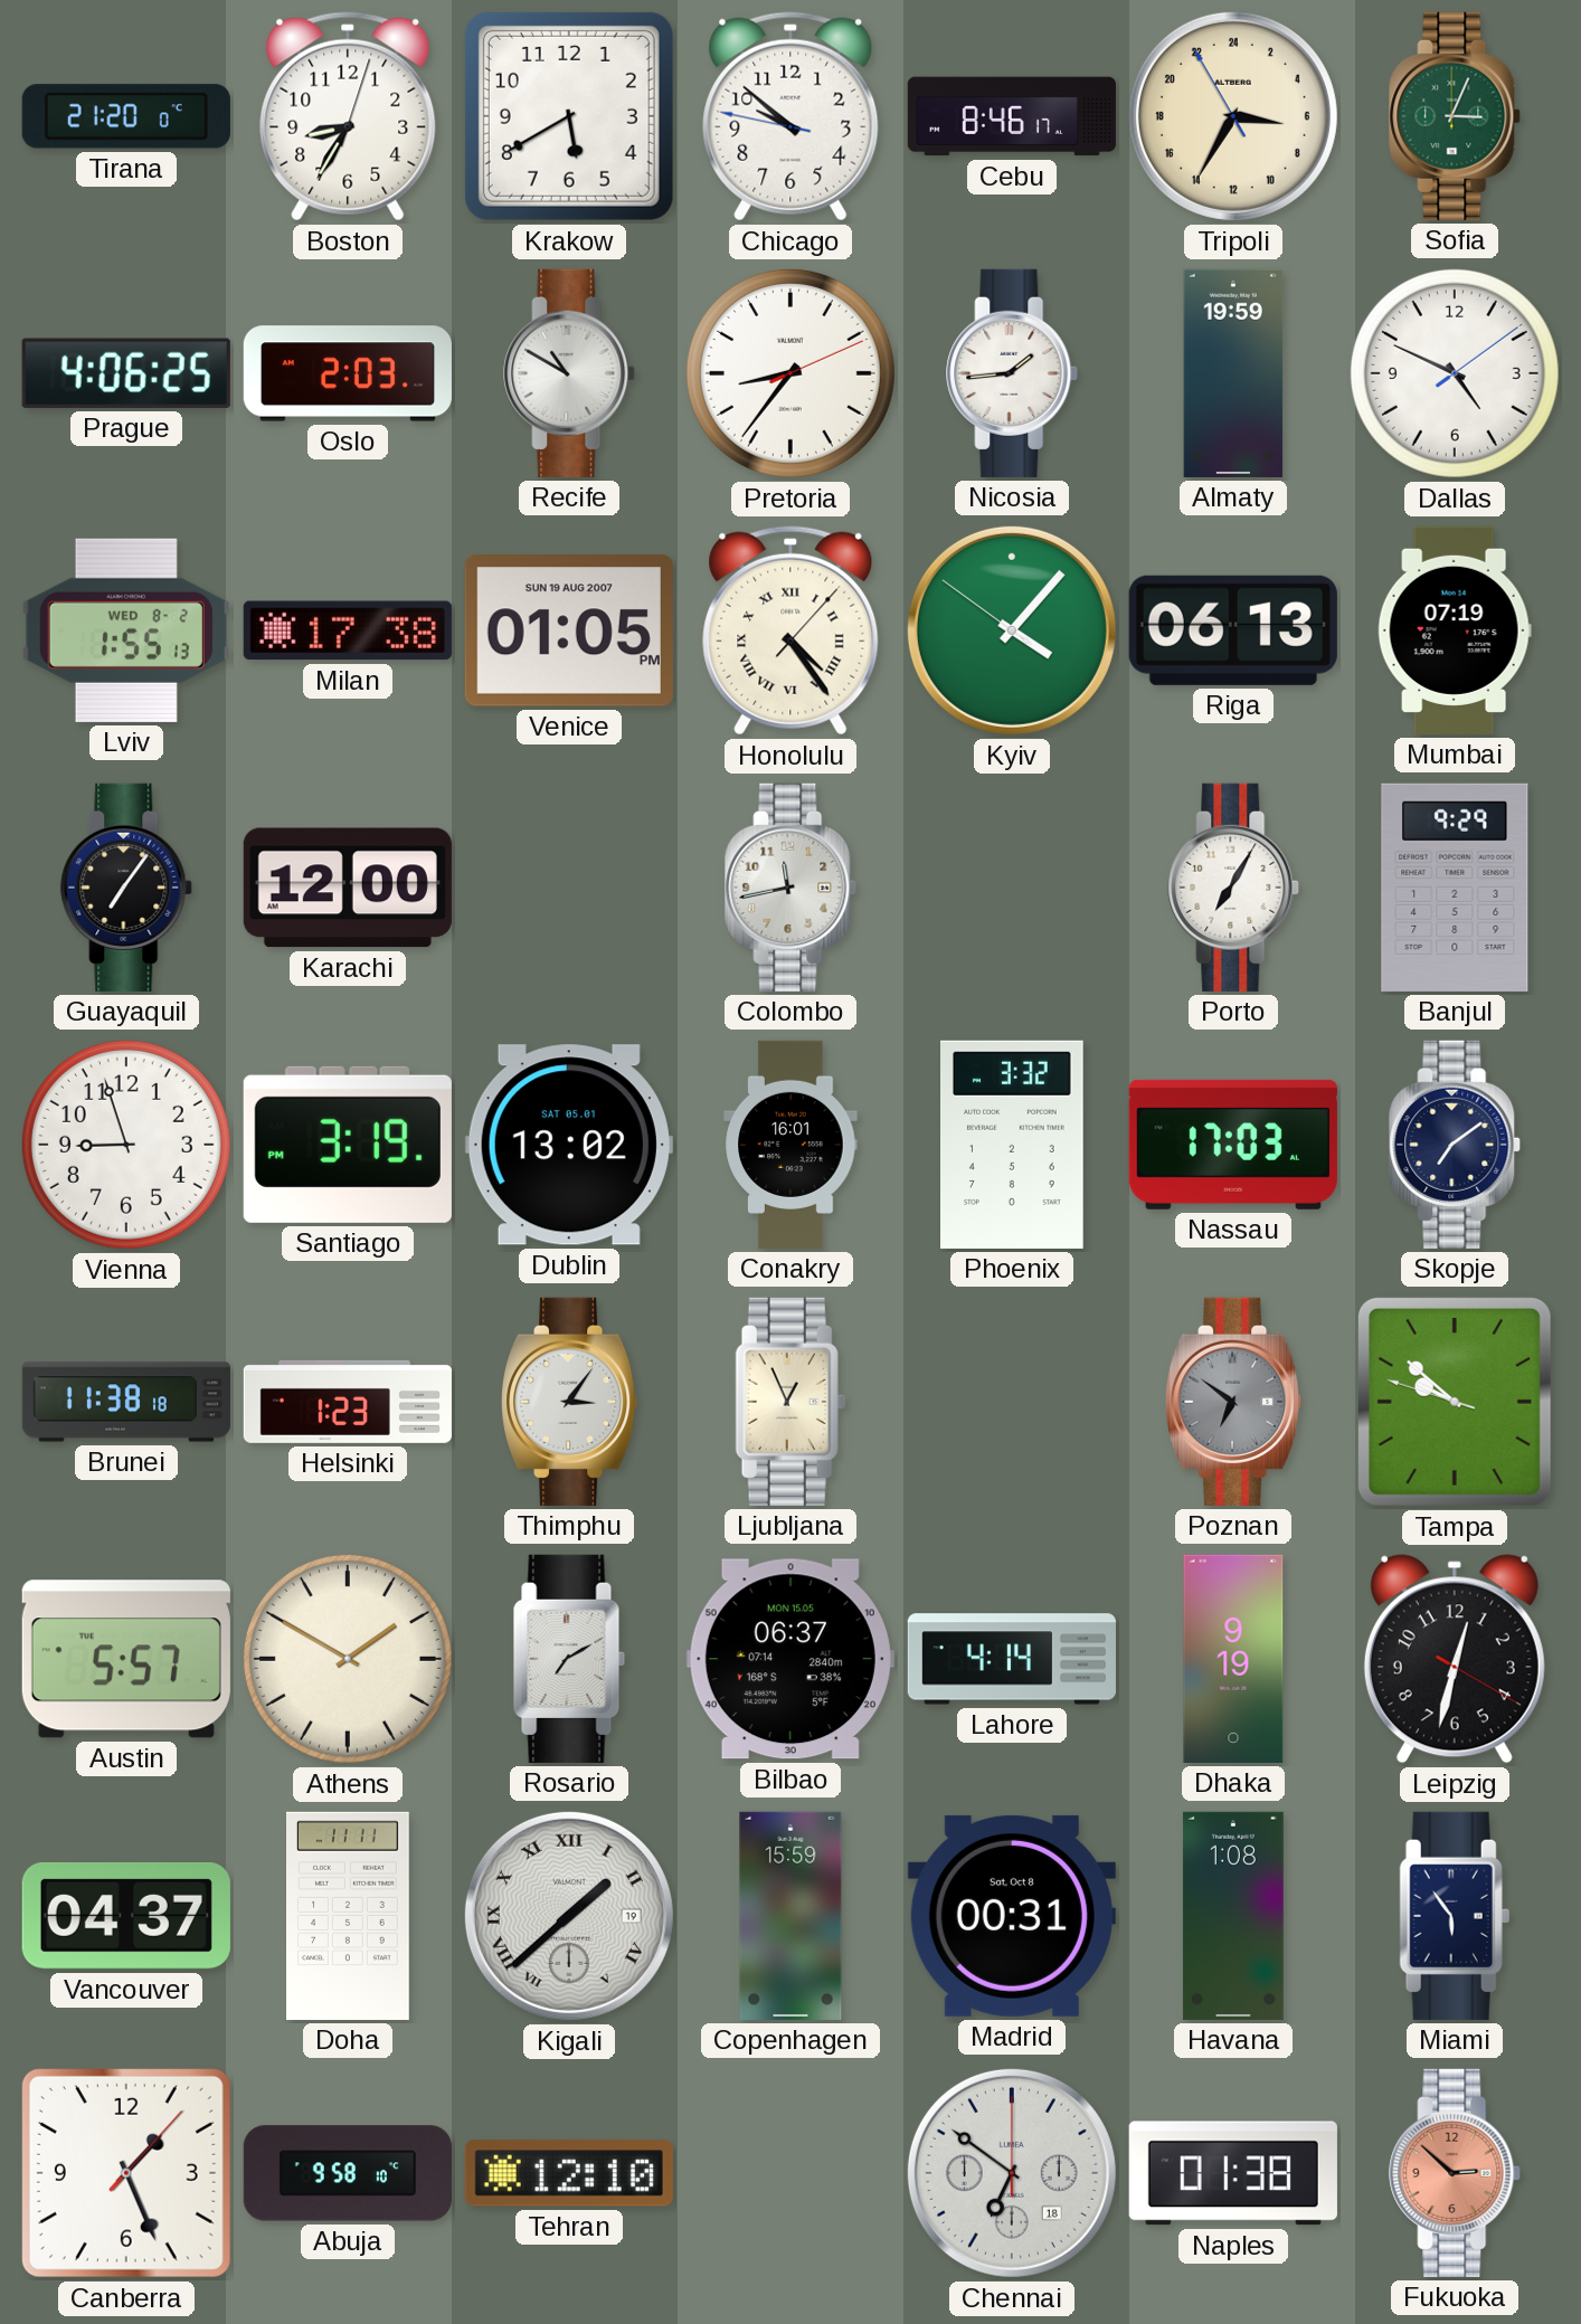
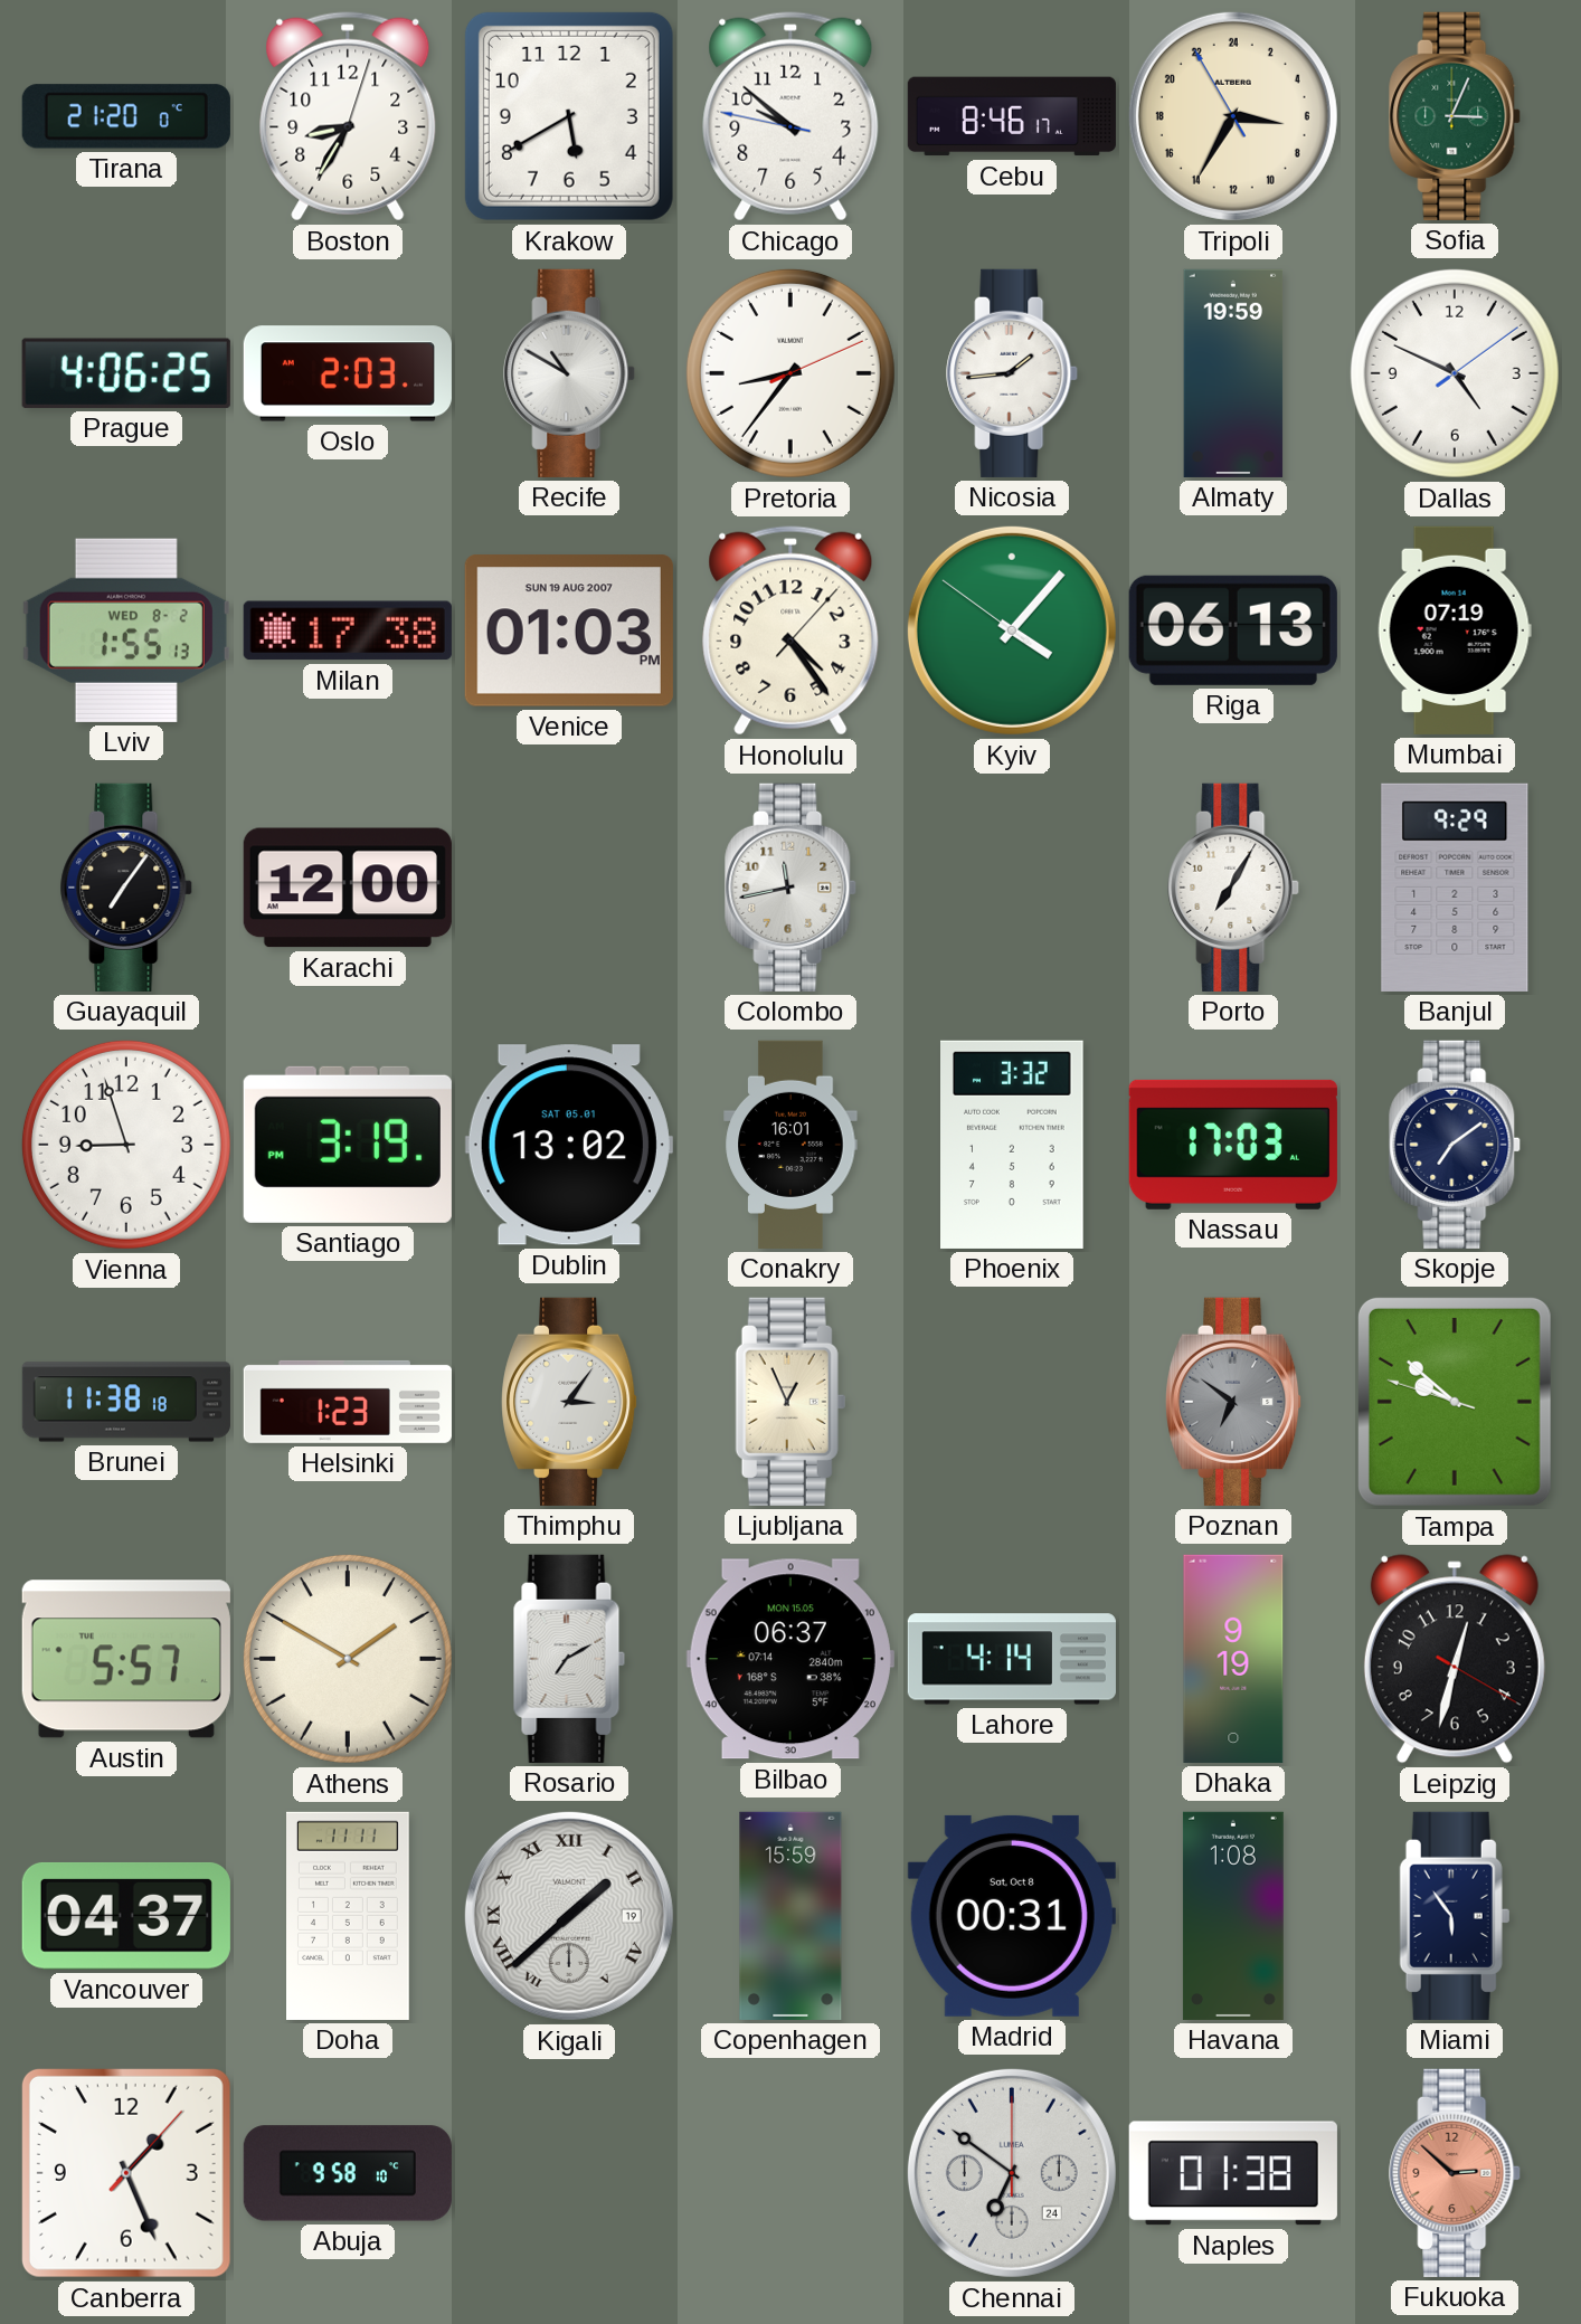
Venice: 01:05 -> 01:03
Honolulu numerals: Roman -> Arabic
Tehran: 12:10 -> none
Chennai date: 18 -> 24
